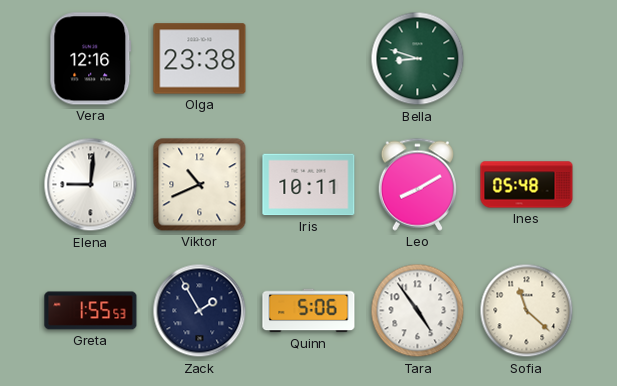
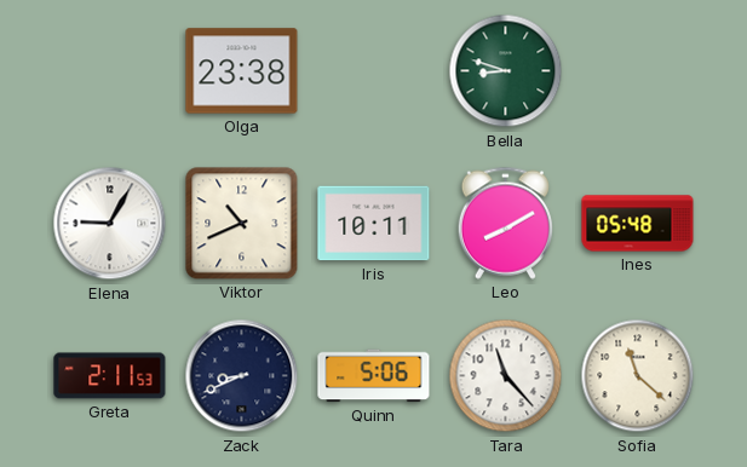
Vera: 12:16 -> none
Elena: 9:01 -> 9:05
Greta: 1:55 -> 2:11
Zack: 1:55 -> 8:41
Tara: 4:54 -> 11:23
